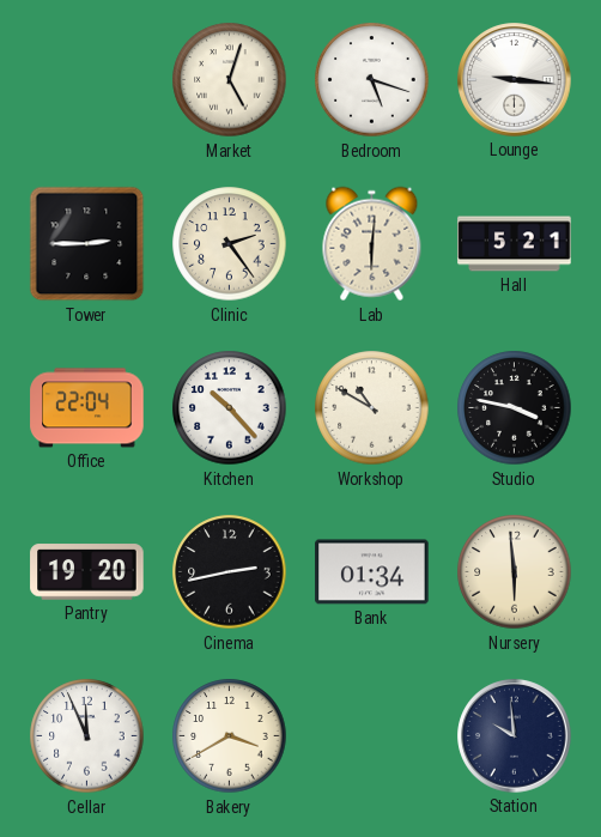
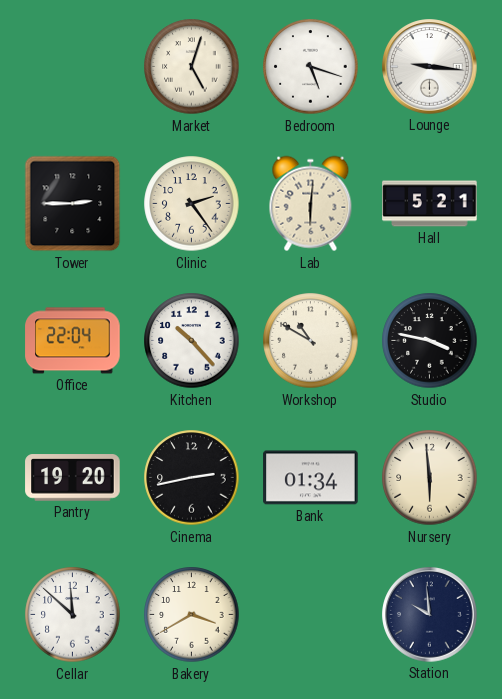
Cellar: 11:56 -> 11:52
